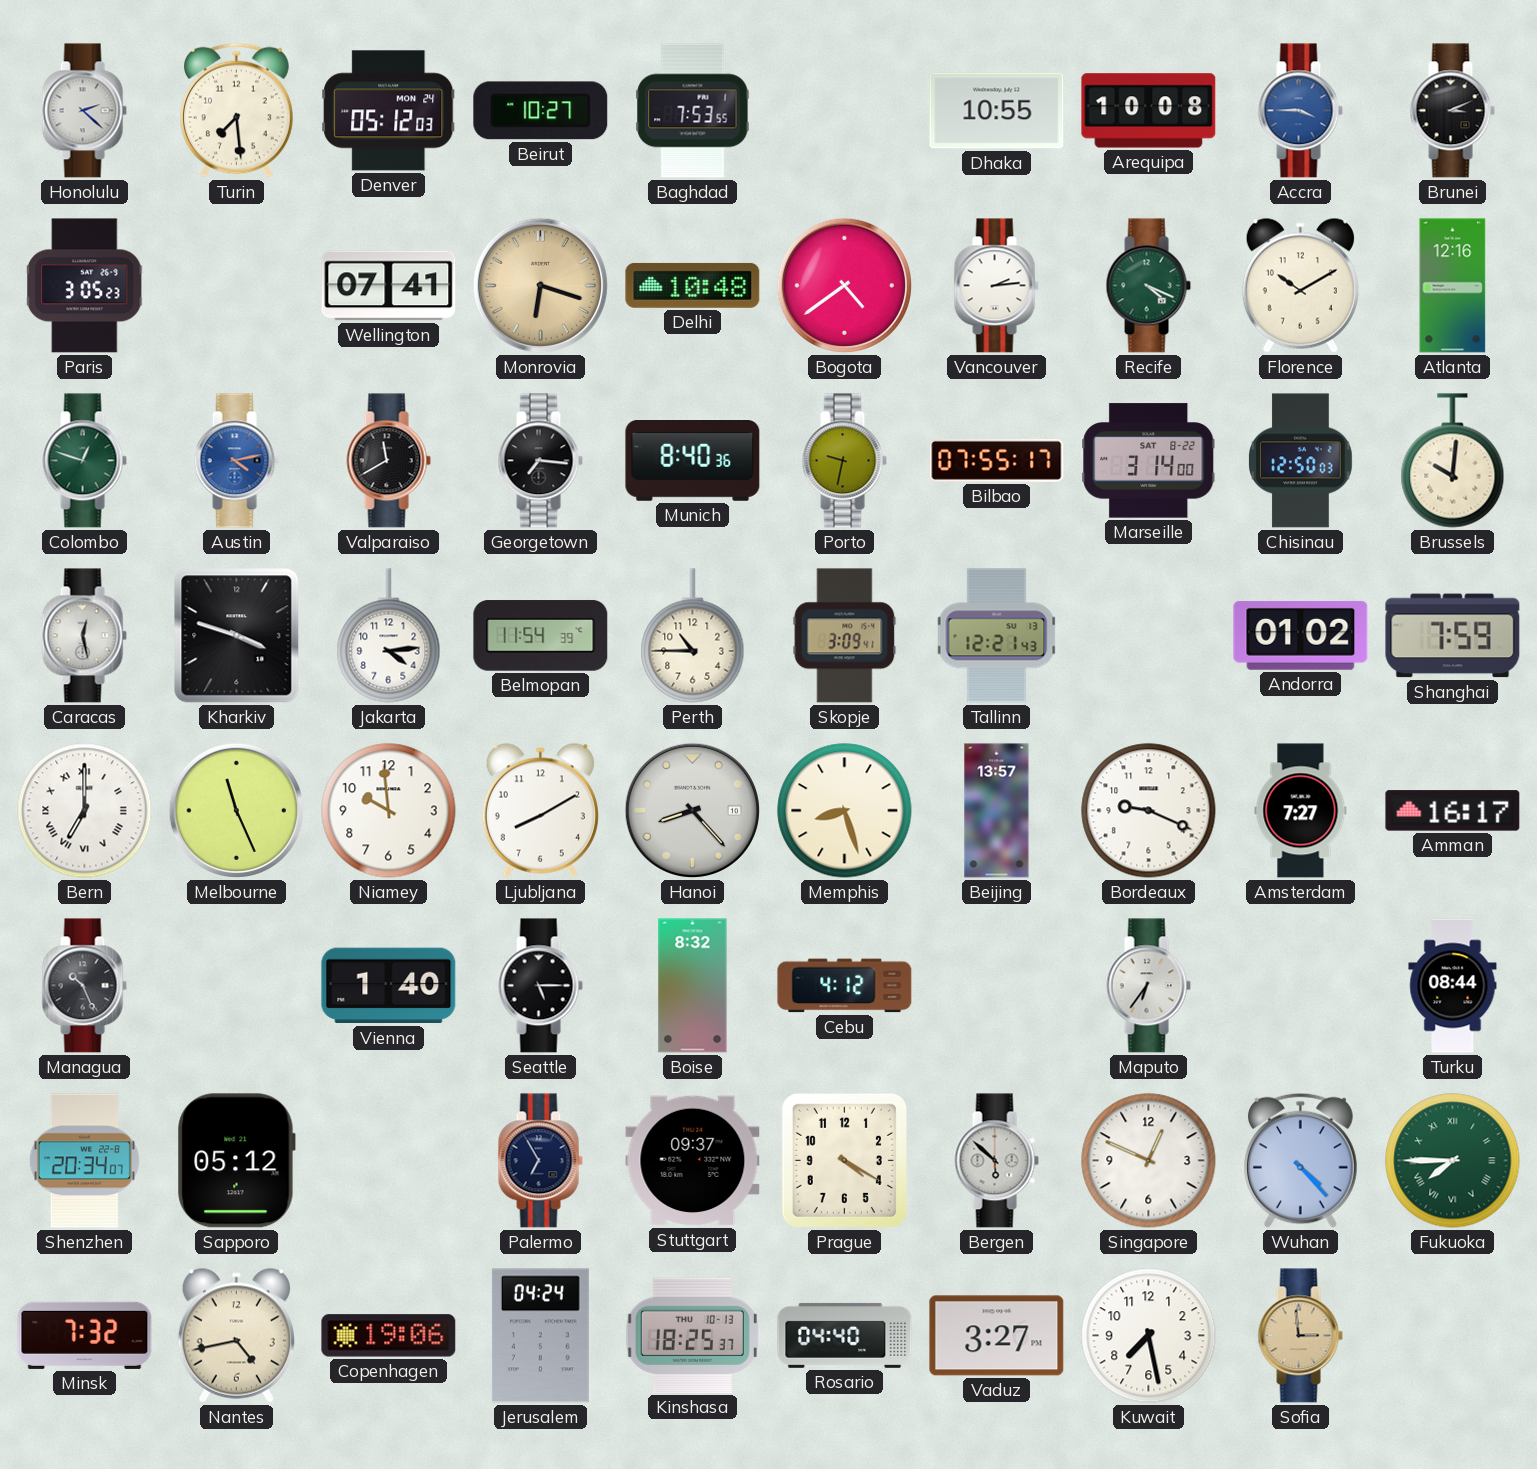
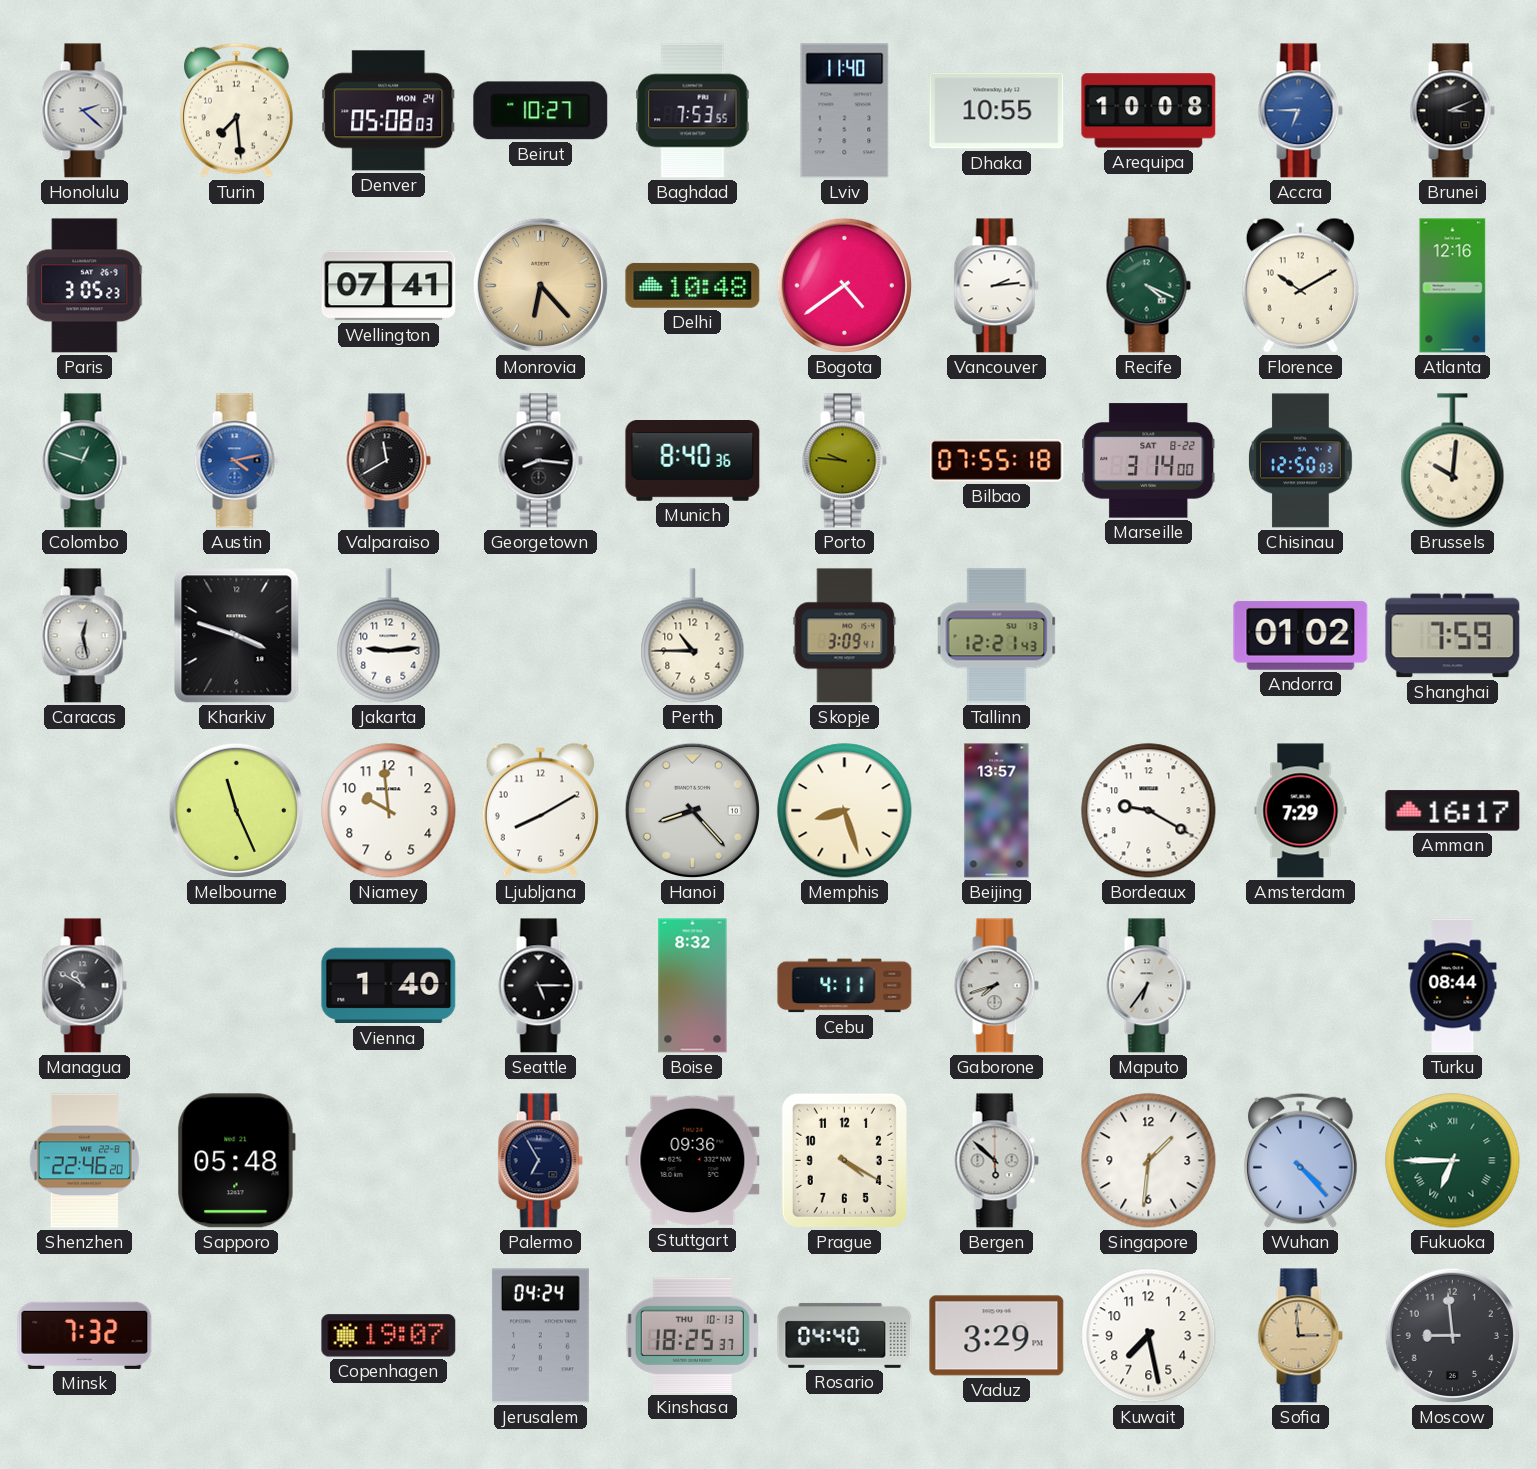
Denver: 05:12 -> 05:08
Lviv: none -> 11:40
Accra: 3:45 -> 6:45
Monrovia: 6:18 -> 6:23
Georgetown: 7:16 -> 8:16
Porto: 9:32 -> 9:46
Bilbao: 07:55:17 -> 07:55:18
Jakarta: 4:14 -> 9:14
Belmopan: 11:54 -> none
Bern: 7:00 -> none
Bordeaux: 9:19 -> 9:20
Amsterdam: 7:27 -> 7:29
Managua: 10:26 -> 10:50
Cebu: 4:12 -> 4:11
Gaborone: none -> 7:42
Shenzhen: 20:34 -> 22:46
Sapporo: 05:12 -> 05:48
Stuttgart: 09:37 -> 09:36
Singapore: 12:49 -> 1:31
Fukuoka: 7:45 -> 6:45
Nantes: 4:43 -> none
Copenhagen: 19:06 -> 19:07
Vaduz: 3:27 -> 3:29
Moscow: none -> 8:59
